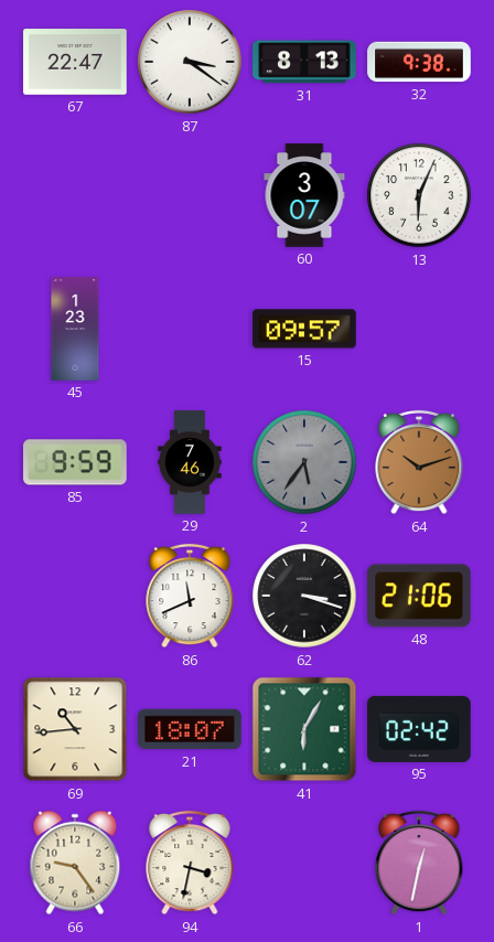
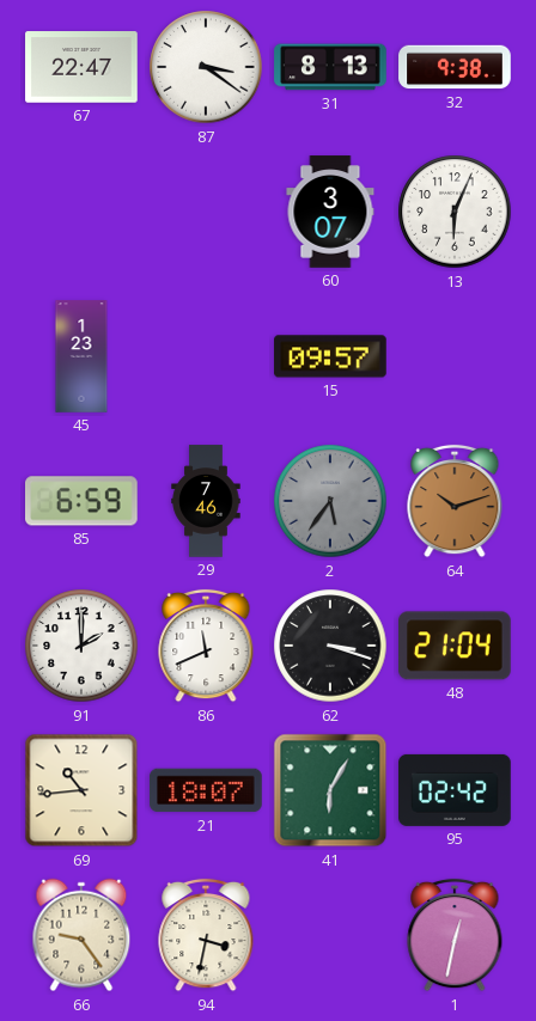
85: 9:59 -> 6:59
91: none -> 2:00
48: 21:06 -> 21:04
